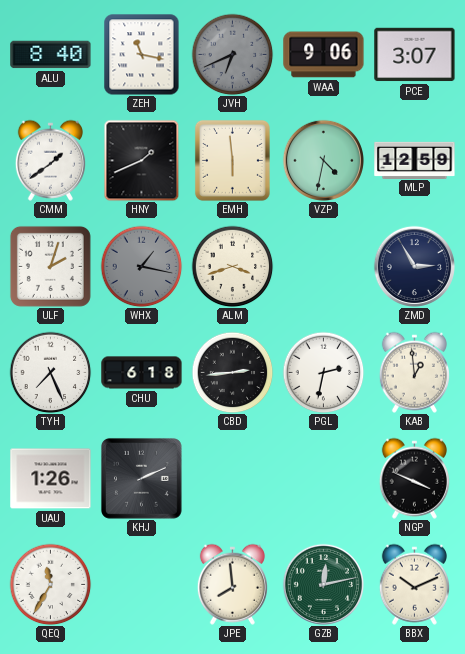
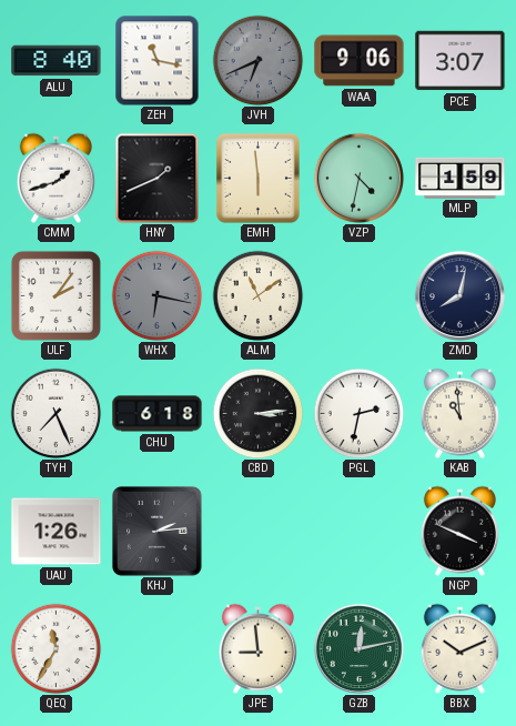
CMM: 1:39 -> 1:42
MLP: 12:59 -> 1:59
ULF: 2:03 -> 2:06
WHX: 1:17 -> 6:17
ALM: 3:42 -> 11:09
ZMD: 2:55 -> 8:02
CBD: 2:44 -> 3:14
KAB: 12:59 -> 10:59
KHJ: 2:11 -> 2:14
JPE: 7:59 -> 8:59
